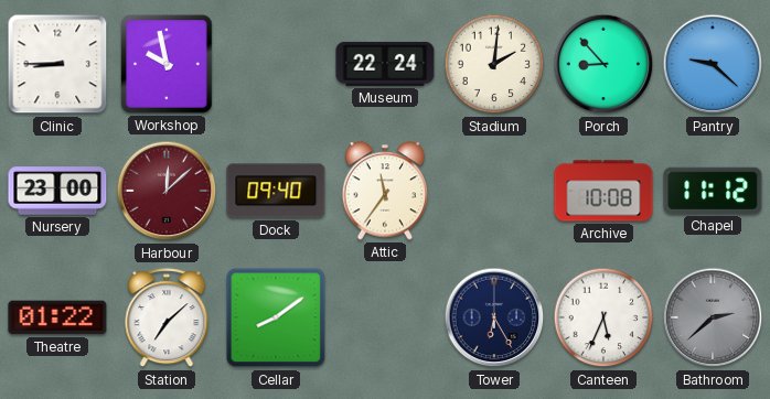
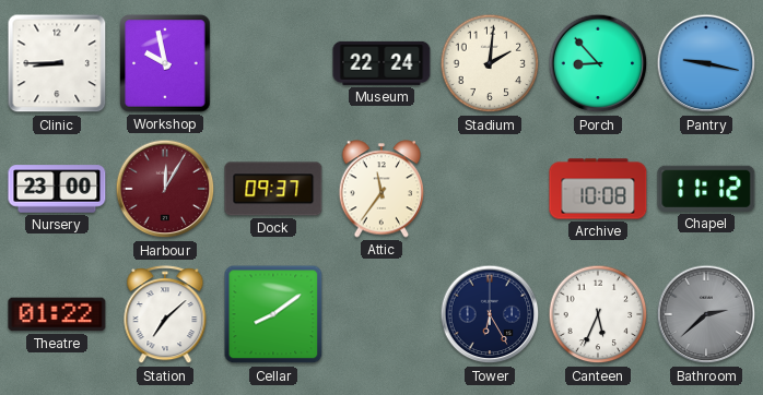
Pantry: 9:22 -> 9:17
Harbour: 12:08 -> 12:05
Dock: 09:40 -> 09:37
